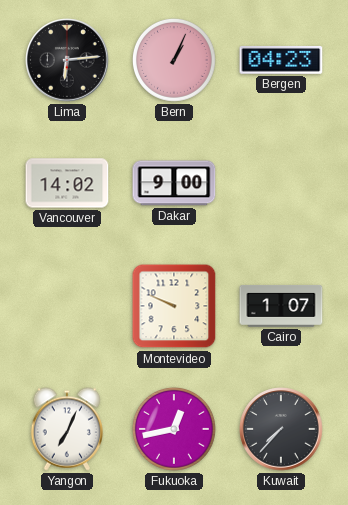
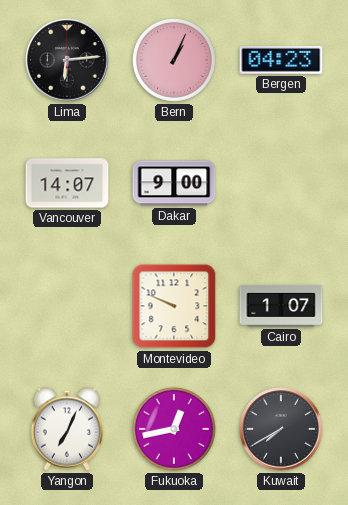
Vancouver: 14:02 -> 14:07
Kuwait: 7:37 -> 7:40
